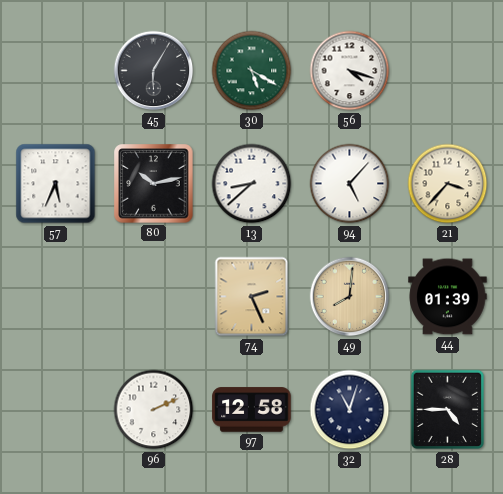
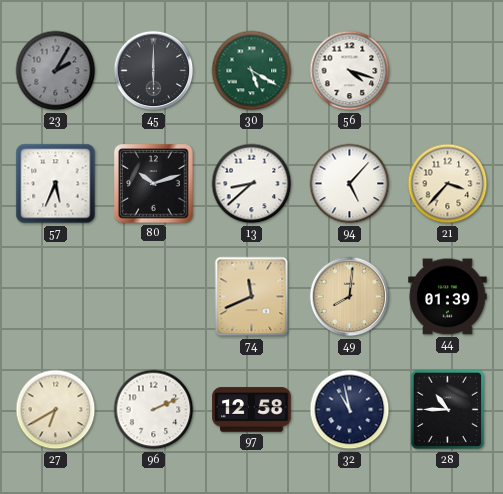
23: none -> 2:05
45: 6:05 -> 6:00
80: 10:13 -> 10:12
74: 2:26 -> 11:41
27: none -> 6:40
32: 11:03 -> 10:58
28: 4:45 -> 10:45
